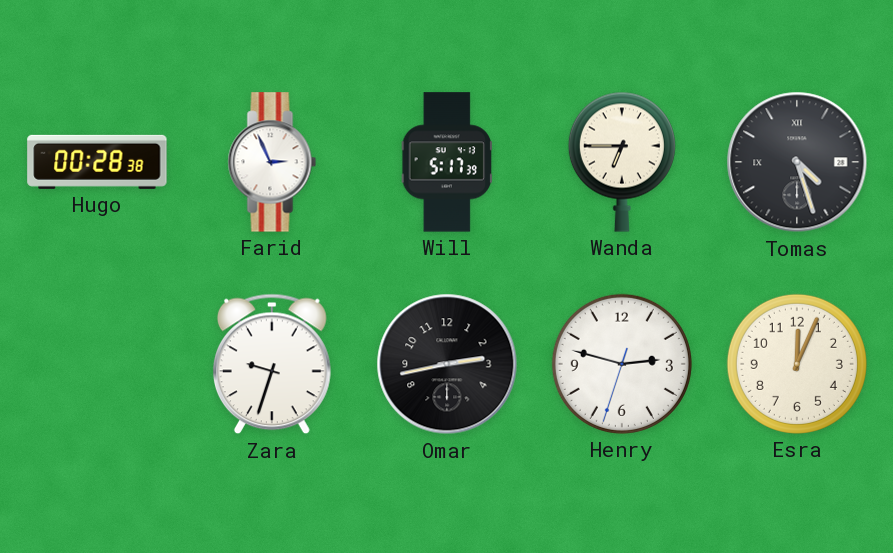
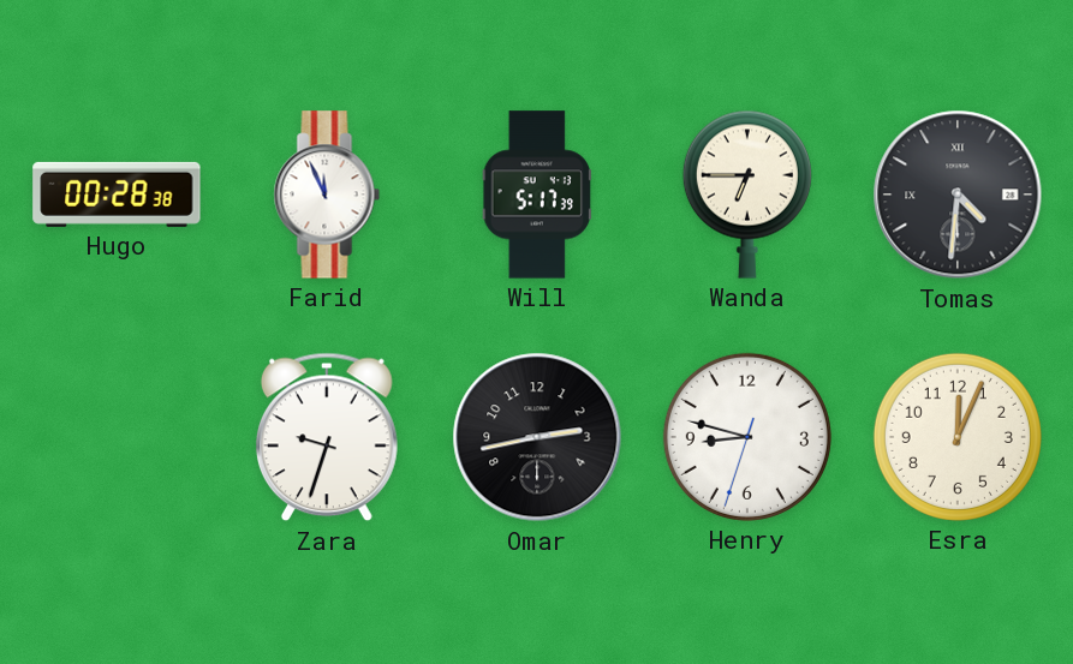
Farid: 2:56 -> 11:56
Tomas: 4:27 -> 4:31
Henry: 2:47 -> 8:47
